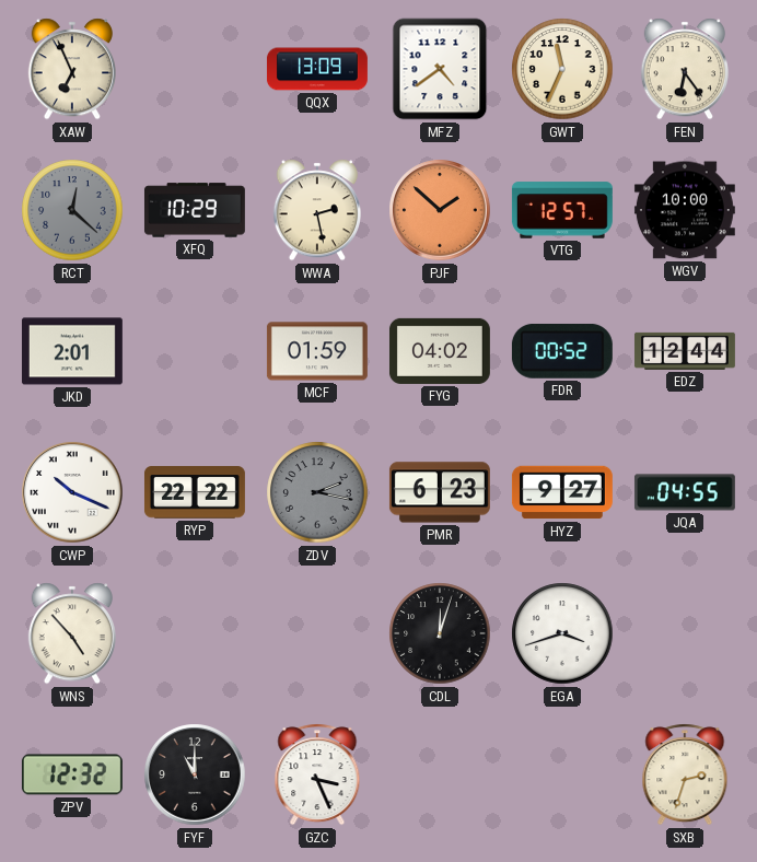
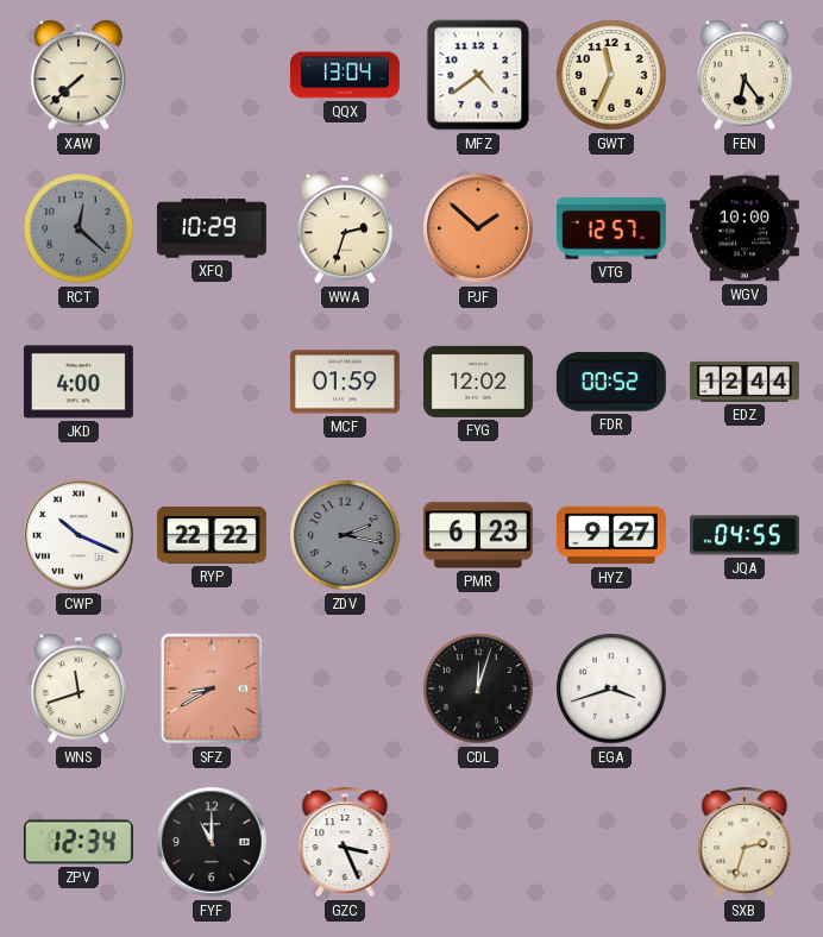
XAW: 6:56 -> 7:38
QQX: 13:09 -> 13:04
WWA: 2:28 -> 2:33
JKD: 2:01 -> 4:00
FYG: 04:02 -> 12:02
WNS: 4:53 -> 11:42
SFZ: none -> 8:40
ZPV: 12:32 -> 12:34
